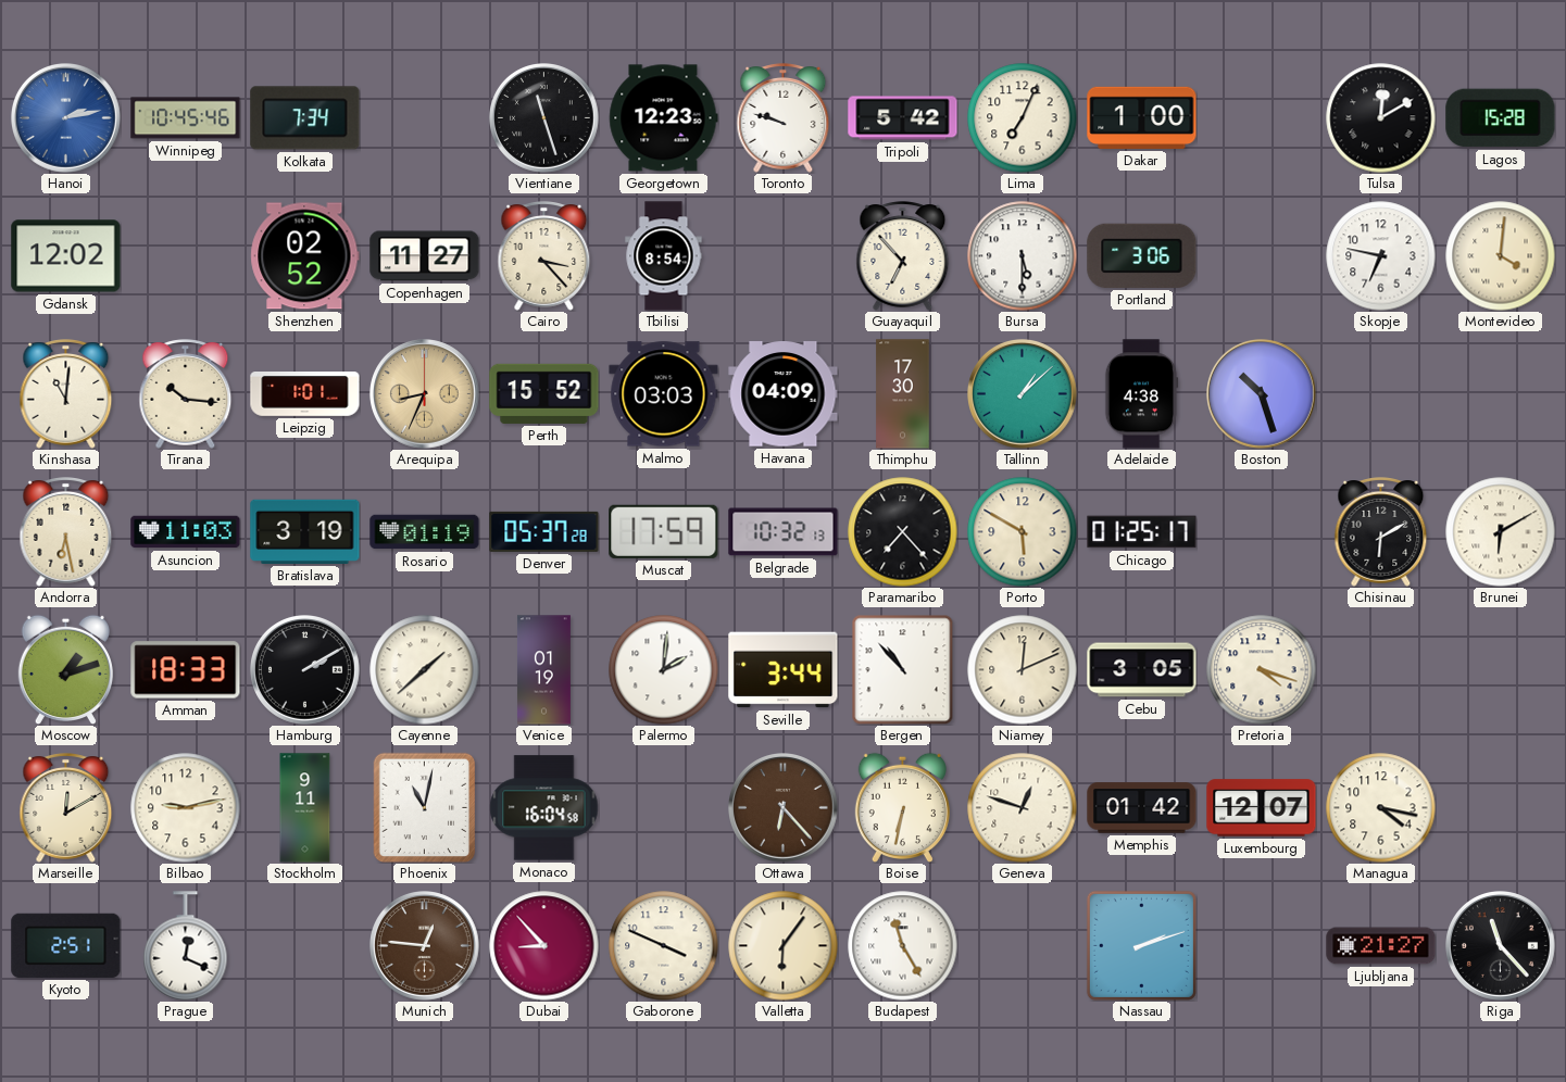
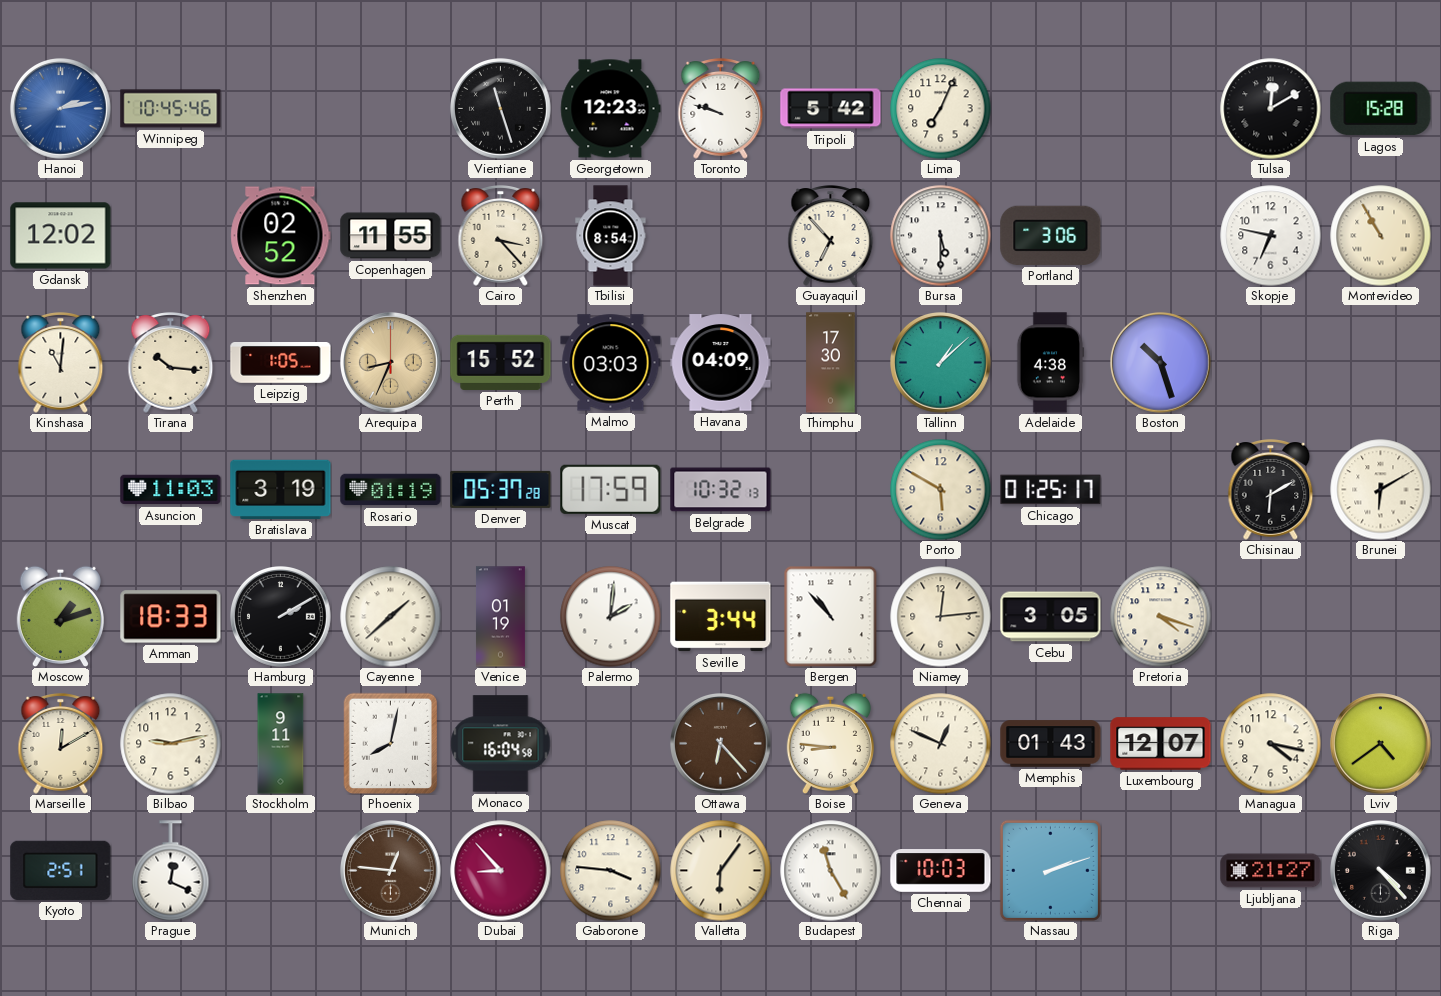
Kolkata: 7:34 -> none
Dakar: 1:00 -> none
Copenhagen: 11:27 -> 11:55
Montevideo: 4:01 -> 10:55
Leipzig: 1:01 -> 1:05
Andorra: 6:28 -> none
Paramaribo: 7:23 -> none
Niamey: 12:11 -> 12:14
Phoenix: 11:02 -> 8:02
Boise: 6:32 -> 8:46
Geneva: 12:48 -> 12:49
Memphis: 01:42 -> 01:43
Lviv: none -> 4:39
Gaborone: 3:49 -> 3:46
Chennai: none -> 10:03
Riga: 11:23 -> 4:23
